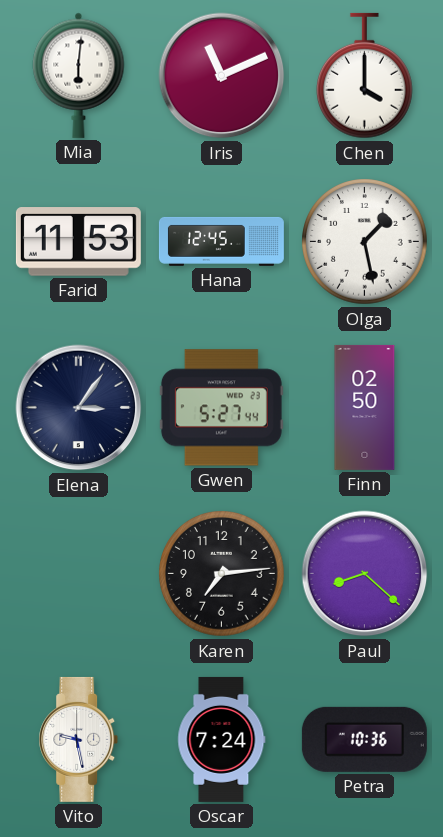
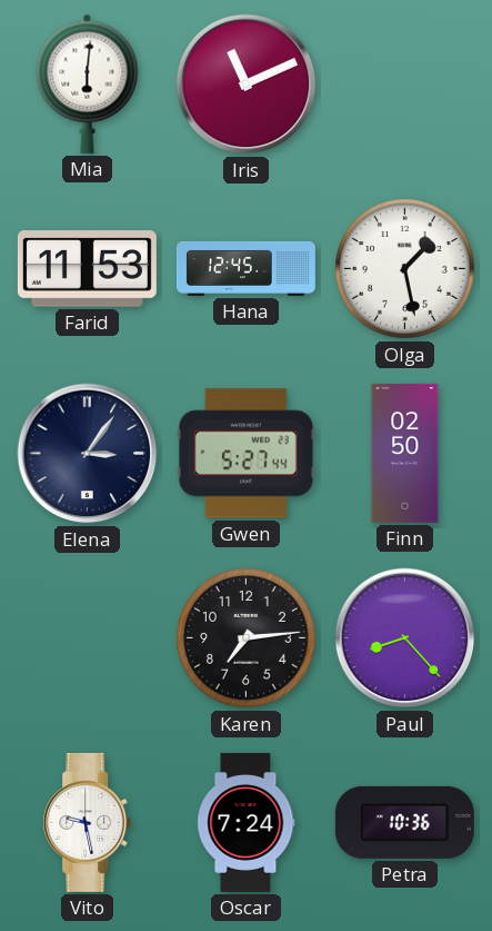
Chen: 4:00 -> none
Paul: 8:22 -> 8:23
